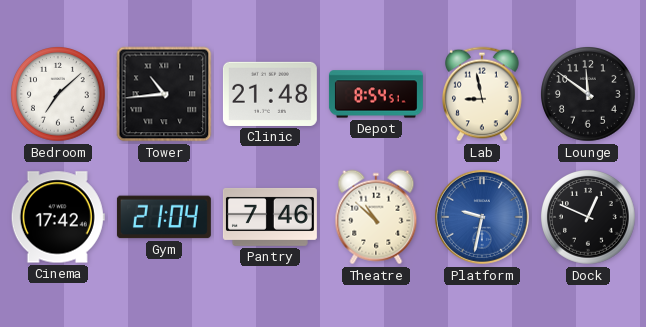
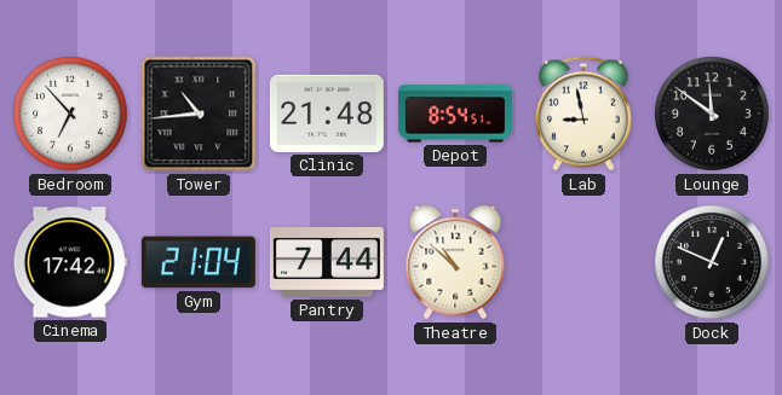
Bedroom: 7:08 -> 6:53
Pantry: 7:46 -> 7:44
Platform: 9:32 -> none
